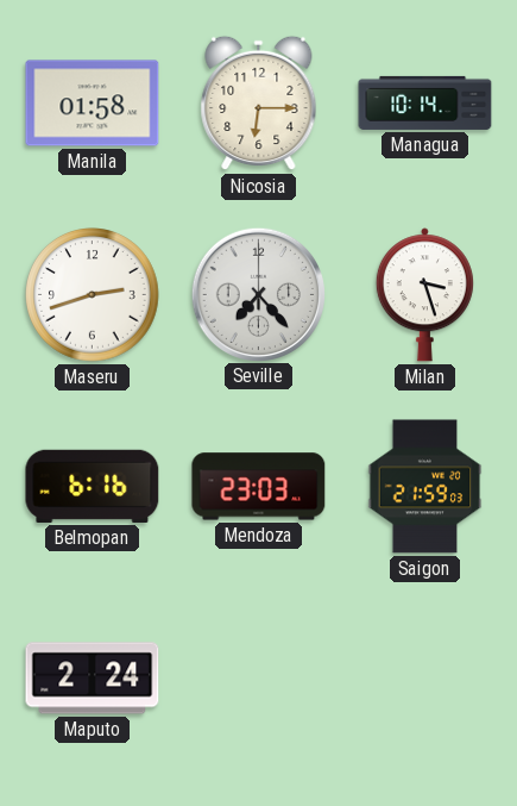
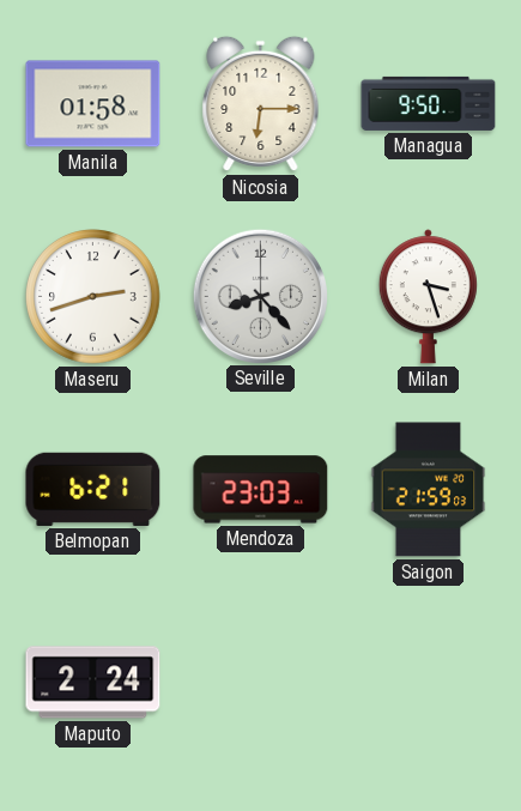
Managua: 10:14 -> 9:50
Seville: 7:23 -> 8:23
Belmopan: 6:16 -> 6:21
